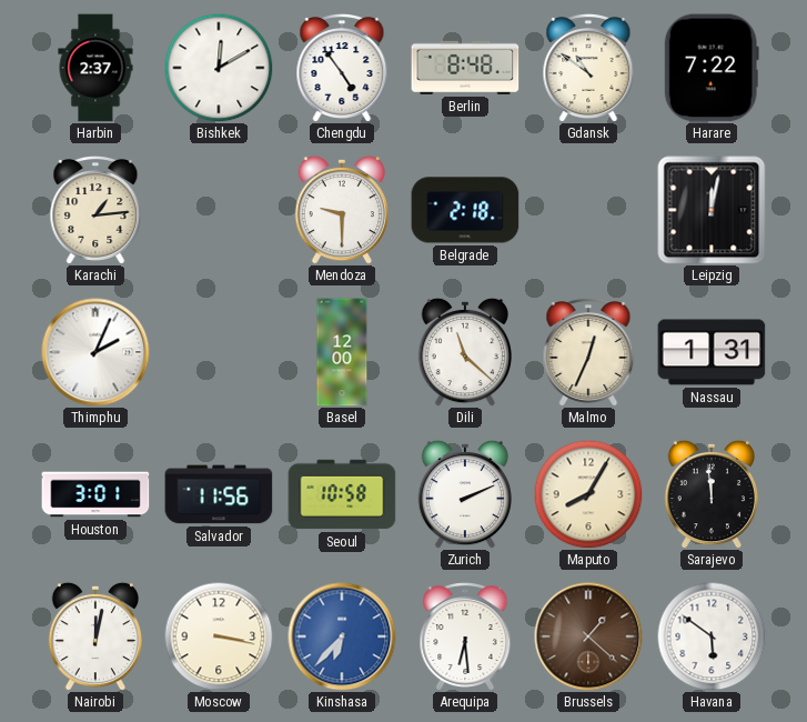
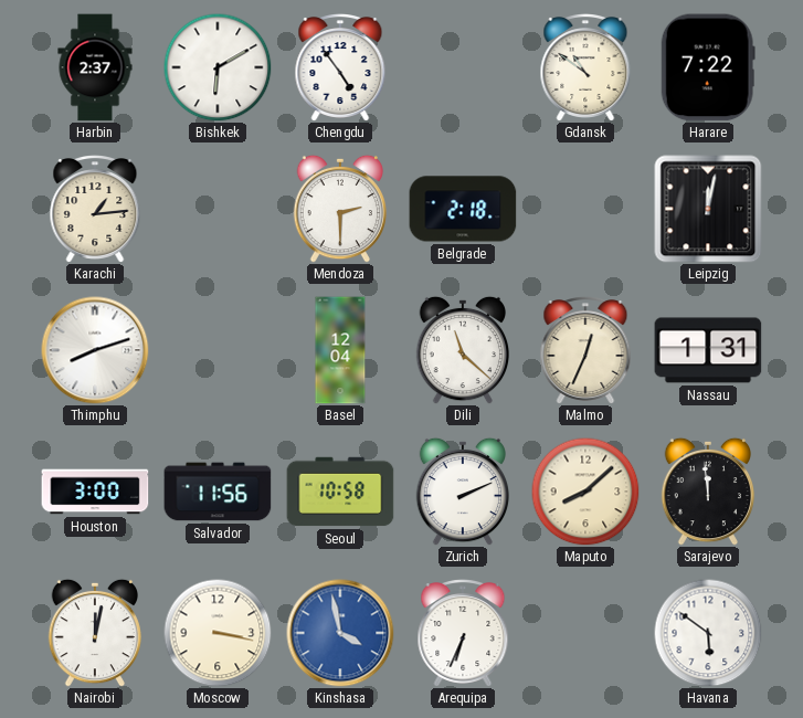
Bishkek: 12:10 -> 6:10
Berlin: 8:48 -> none
Mendoza: 9:30 -> 2:30
Thimphu: 2:04 -> 8:12
Basel: 12:00 -> 12:04
Houston: 3:01 -> 3:00
Maputo: 8:05 -> 8:08
Kinshasa: 6:37 -> 3:58
Arequipa: 6:29 -> 6:34
Brussels: 1:22 -> none
